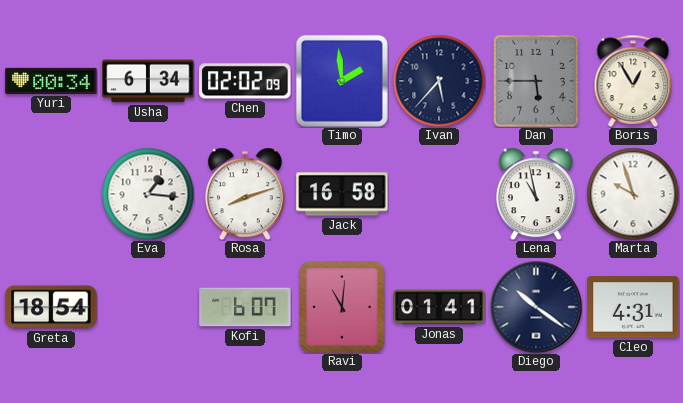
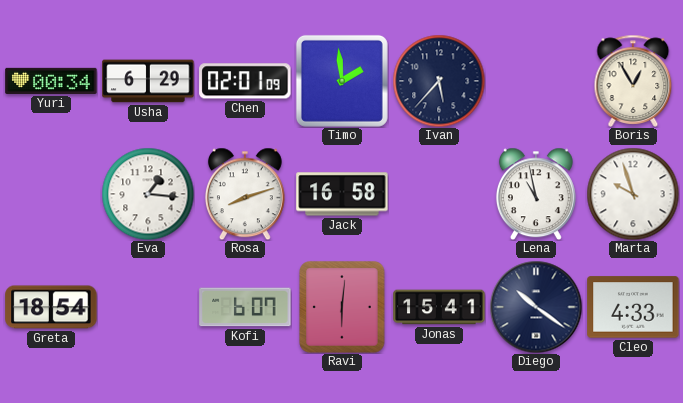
Usha: 6:34 -> 6:29
Chen: 02:02 -> 02:01
Dan: 5:45 -> none
Ravi: 11:01 -> 6:01
Jonas: 01:41 -> 15:41
Cleo: 4:31 -> 4:33
